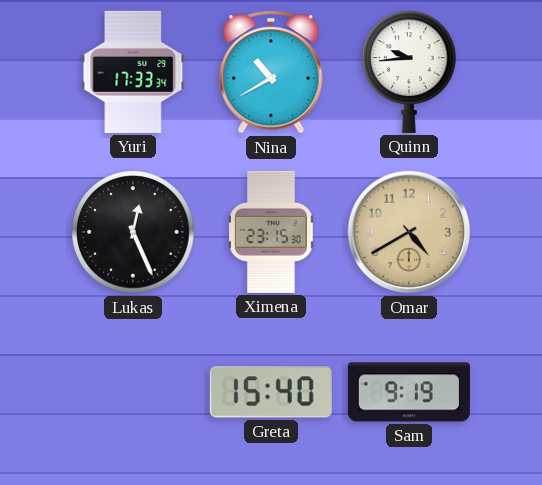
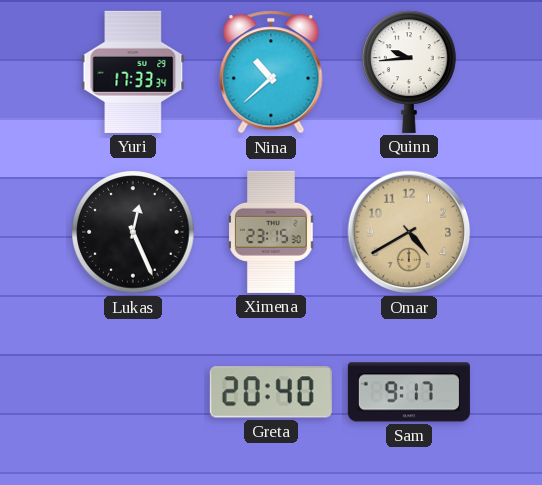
Nina: 10:40 -> 10:38
Greta: 15:40 -> 20:40
Sam: 9:19 -> 9:17
